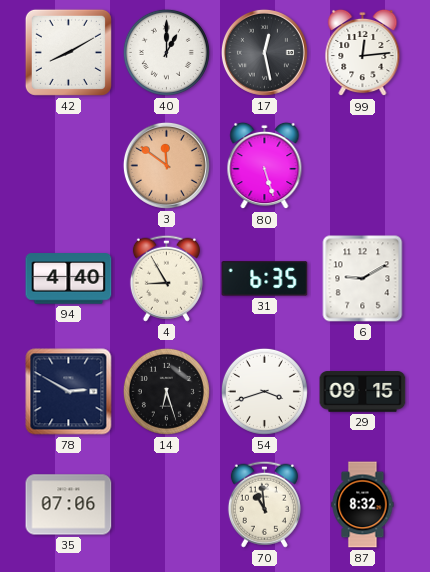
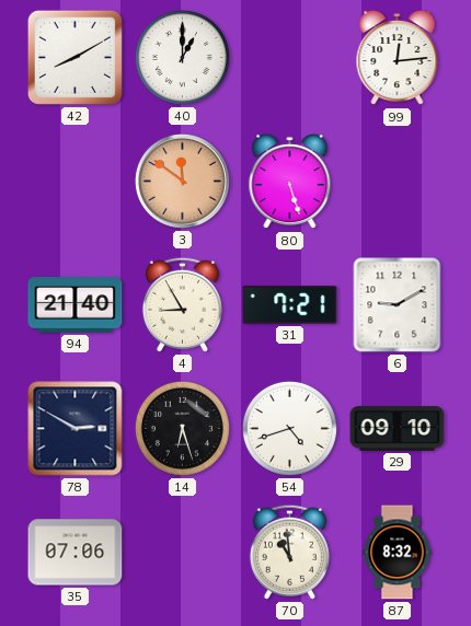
17: 12:28 -> none
94: 4:40 -> 21:40
31: 6:35 -> 7:21
54: 3:42 -> 4:42
29: 09:15 -> 09:10
